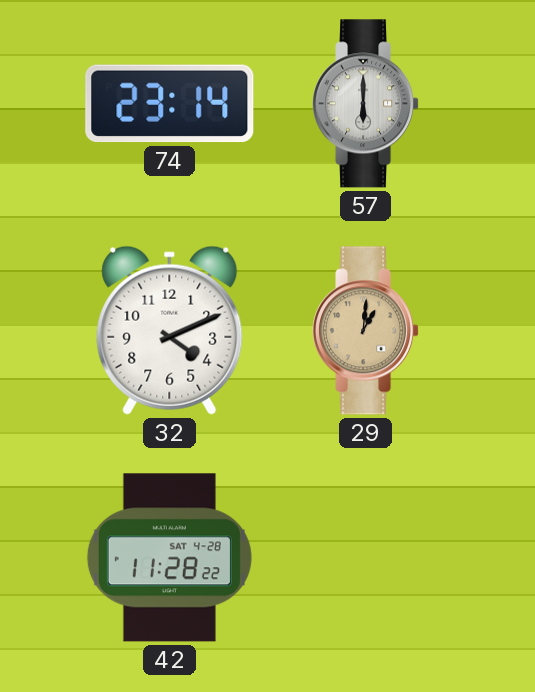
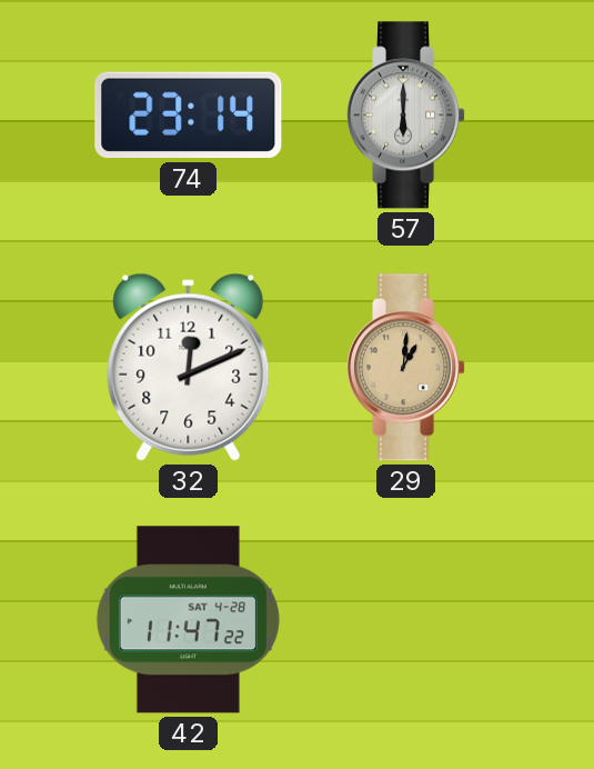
32: 4:11 -> 12:11
42: 11:28 -> 11:47
